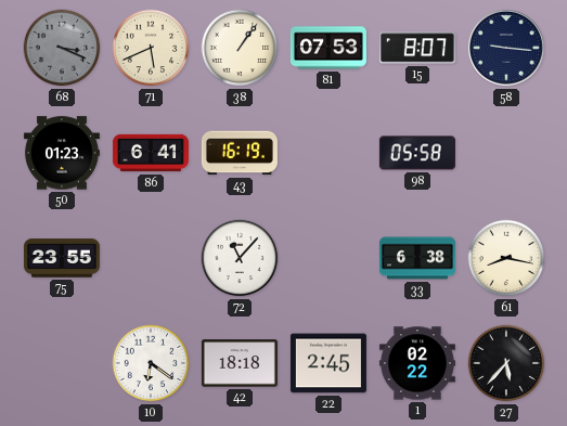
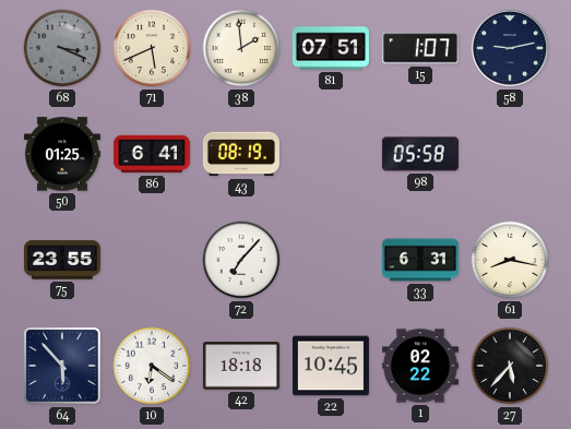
38: 1:06 -> 1:59
81: 07:53 -> 07:51
15: 8:07 -> 1:07
58: 9:16 -> 9:13
50: 01:23 -> 01:25
43: 16:19 -> 08:19
72: 11:07 -> 7:07
33: 6:38 -> 6:31
64: none -> 5:53
22: 2:45 -> 10:45
